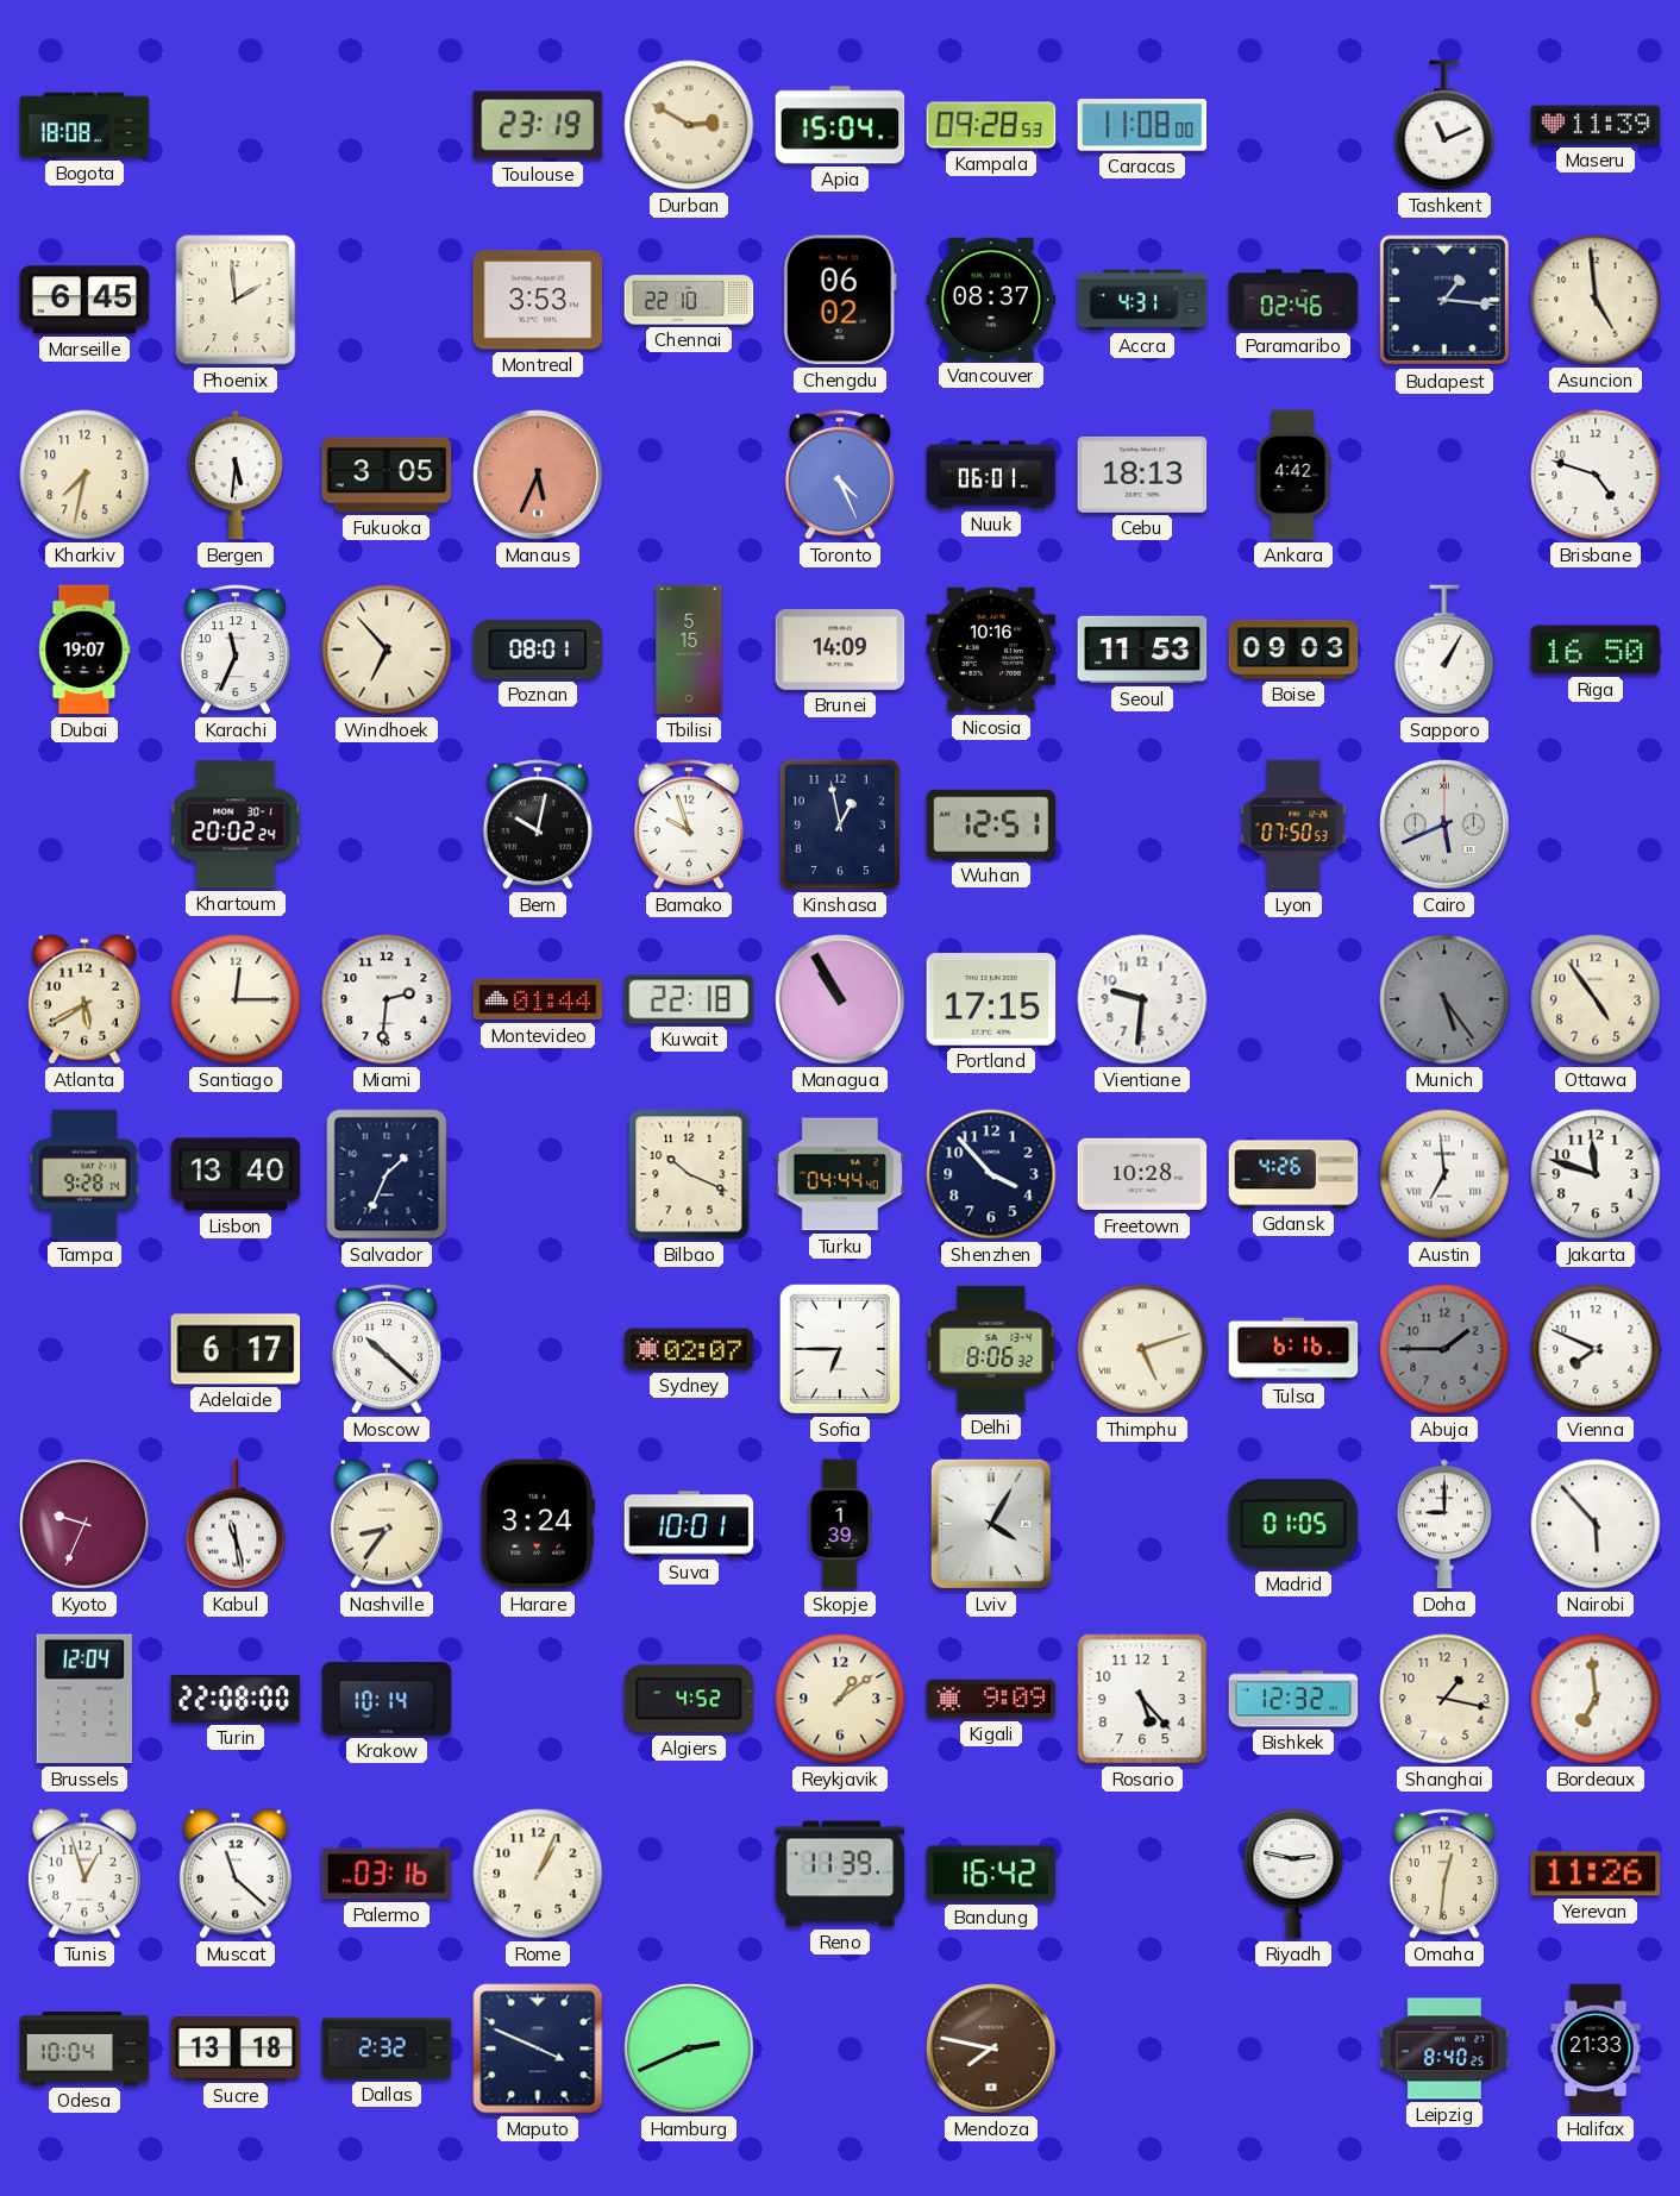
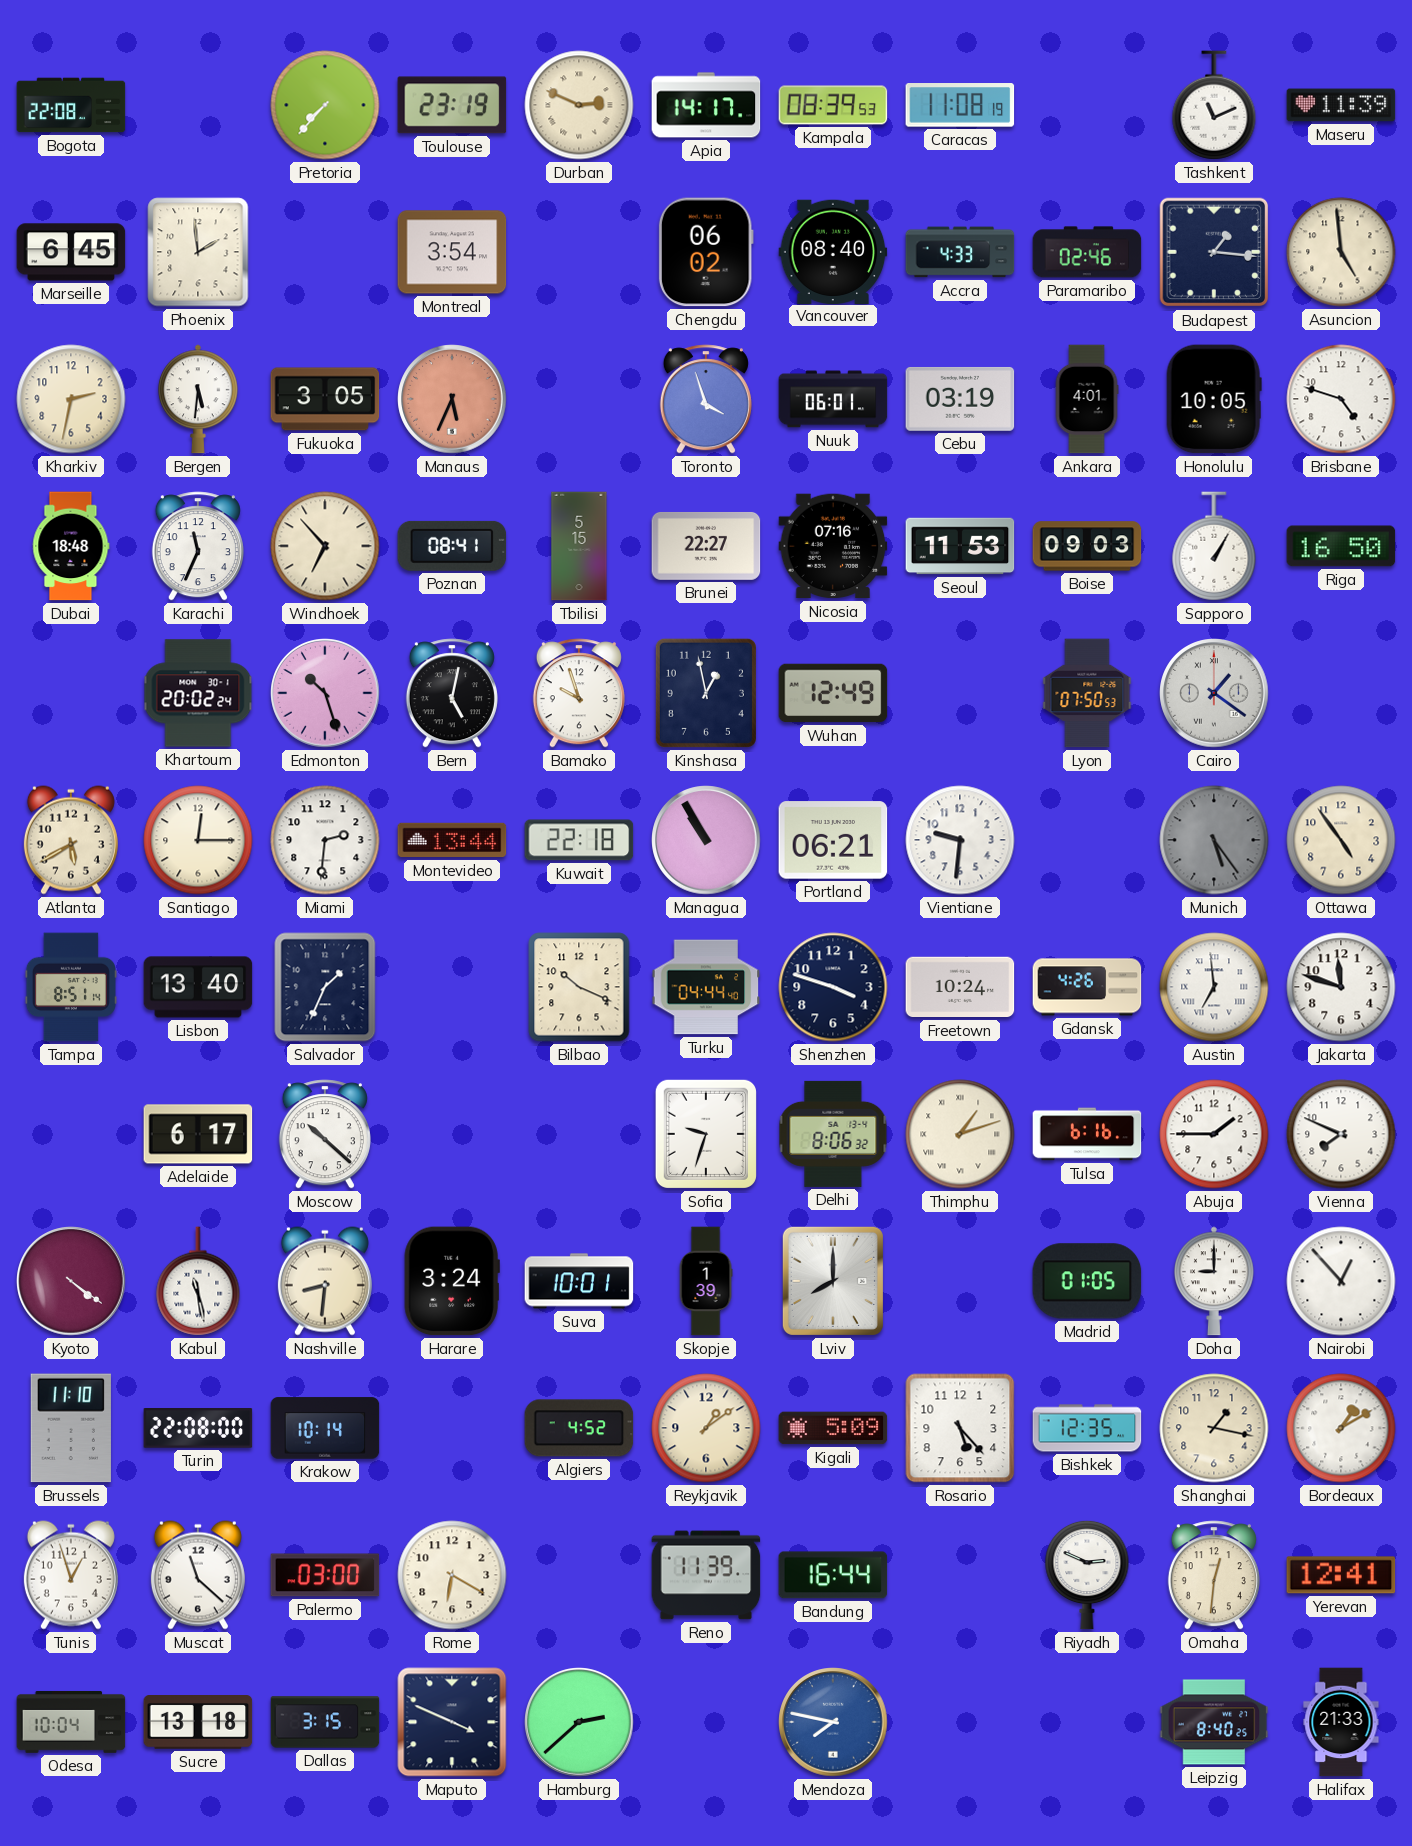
Bogota: 18:08 -> 22:08
Pretoria: none -> 7:37
Durban: 2:50 -> 2:49
Apia: 15:04 -> 14:17
Kampala: 09:28 -> 08:39
Caracas: 11:08:00 -> 11:08:19
Montreal: 3:53 -> 3:54
Chennai: 22:10 -> none
Vancouver: 08:37 -> 08:40
Accra: 4:31 -> 4:33
Kharkiv: 7:32 -> 2:32
Toronto: 4:26 -> 3:57
Cebu: 18:13 -> 03:19
Ankara: 4:42 -> 4:01
Honolulu: none -> 10:05
Dubai: 19:07 -> 18:48
Poznan: 08:01 -> 08:41
Brunei: 14:09 -> 22:27
Nicosia: 10:16 -> 07:16
Edmonton: none -> 10:27
Bern: 10:02 -> 5:02
Wuhan: 12:51 -> 12:49
Cairo: 5:41 -> 1:21
Montevideo: 01:44 -> 13:44
Portland: 17:15 -> 06:21
Tampa: 9:28 -> 8:51
Shenzhen: 3:53 -> 3:48
Freetown: 10:28 -> 10:24
Sydney: 02:07 -> none
Sofia: 6:45 -> 9:33
Thimphu: 5:12 -> 1:12
Abuja dial: grey -> white
Kyoto: 9:34 -> 4:21
Nashville: 8:36 -> 8:31
Lviv: 4:05 -> 8:00
Nairobi: 5:53 -> 12:53
Brussels: 12:04 -> 11:10
Kigali: 9:09 -> 5:09
Bishkek: 12:32 -> 12:35
Bordeaux: 6:59 -> 1:10
Palermo: 03:16 -> 03:00
Rome: 1:04 -> 6:20
Bandung: 16:42 -> 16:44
Riyadh: 2:47 -> 2:49
Yerevan: 11:26 -> 12:41
Dallas: 2:32 -> 3:15
Hamburg: 2:41 -> 2:38
Mendoza dial: brown -> blue
